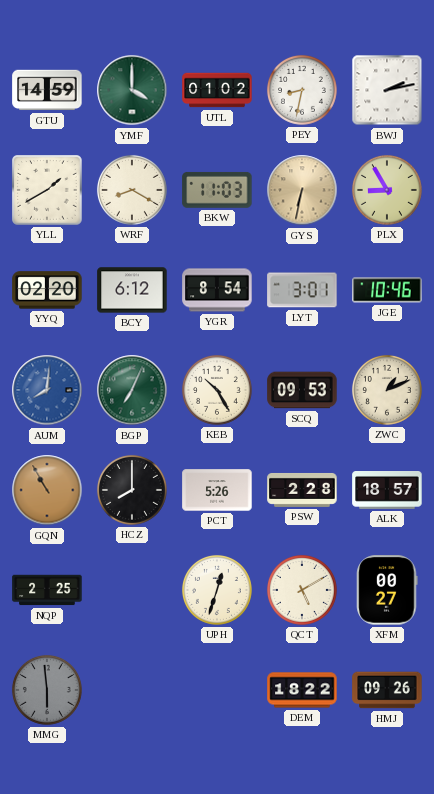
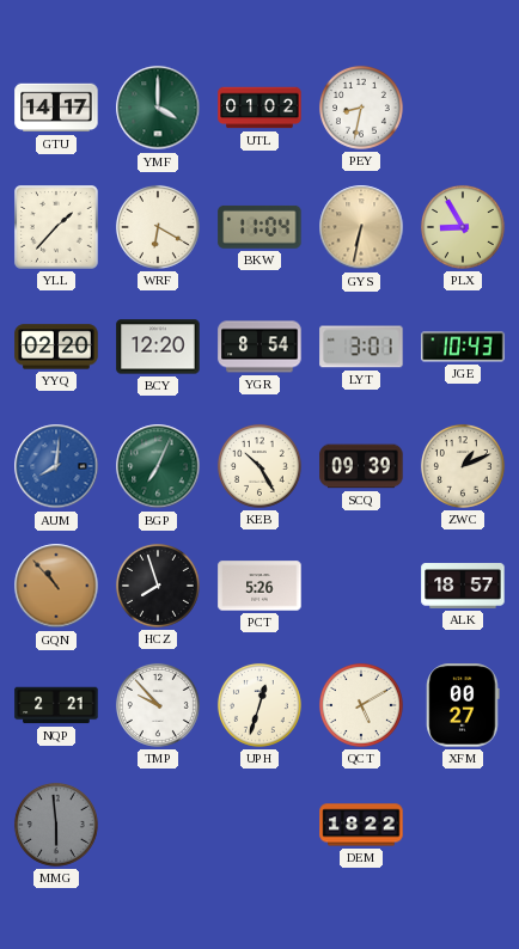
GTU: 14:59 -> 14:17
BWJ: 2:13 -> none
YLL: 1:40 -> 1:37
WRF: 8:20 -> 6:20
BKW: 11:03 -> 11:04
BCY: 6:12 -> 12:20
JGE: 10:46 -> 10:43
SCQ: 09:53 -> 09:39
GQN: 10:55 -> 10:53
HCZ: 8:00 -> 7:57
PSW: 2:28 -> none
NQP: 2:25 -> 2:21
TMP: none -> 9:53
HMJ: 09:26 -> none
